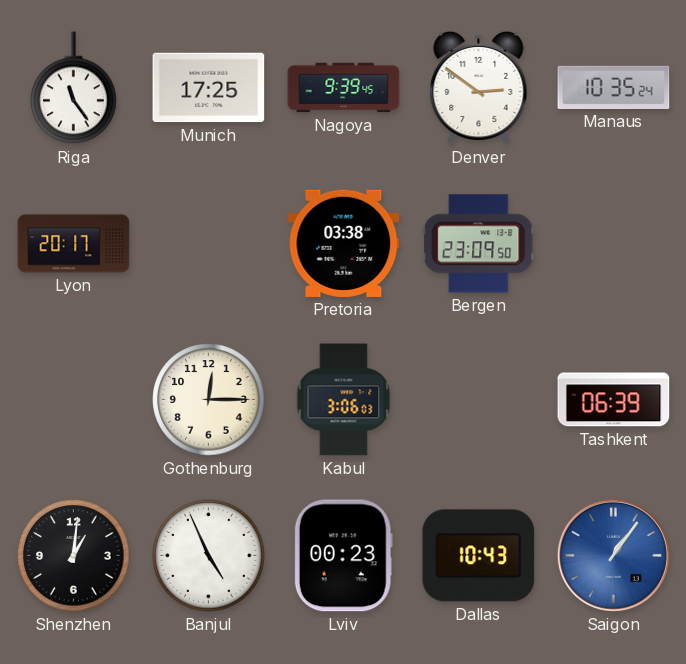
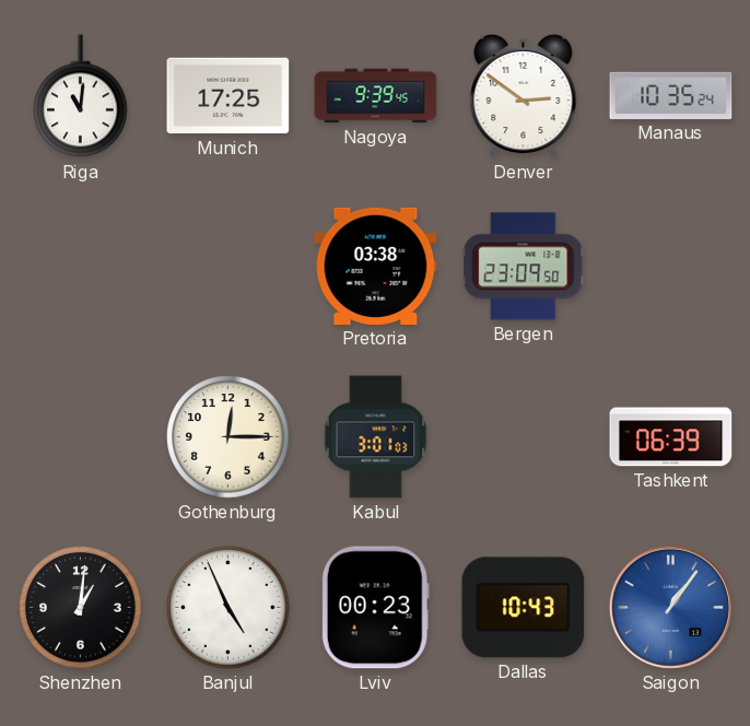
Riga: 11:24 -> 11:01
Lyon: 20:17 -> none
Kabul: 3:06 -> 3:01
